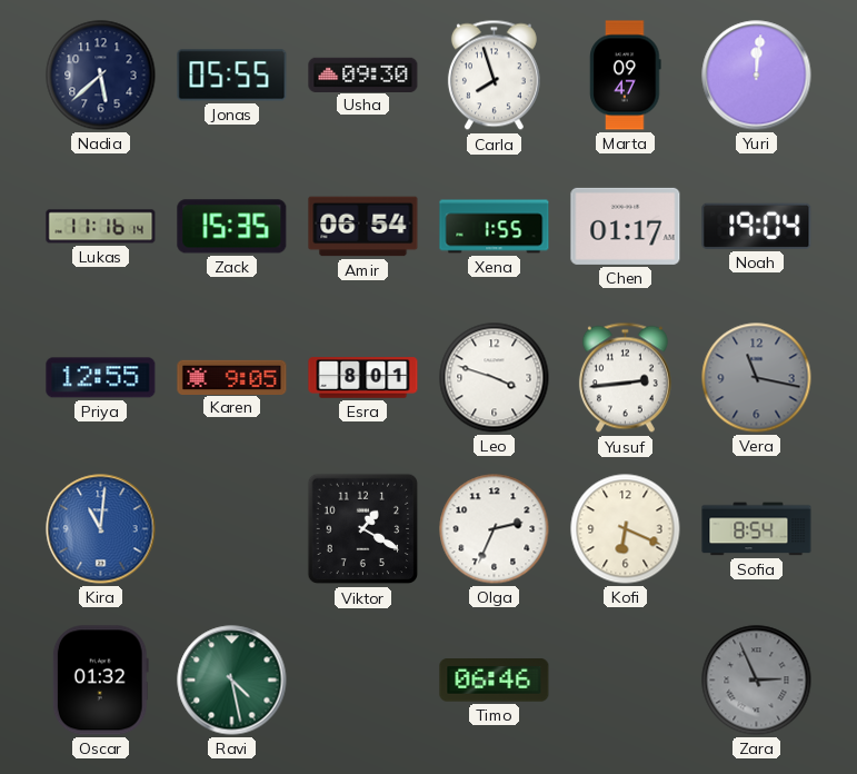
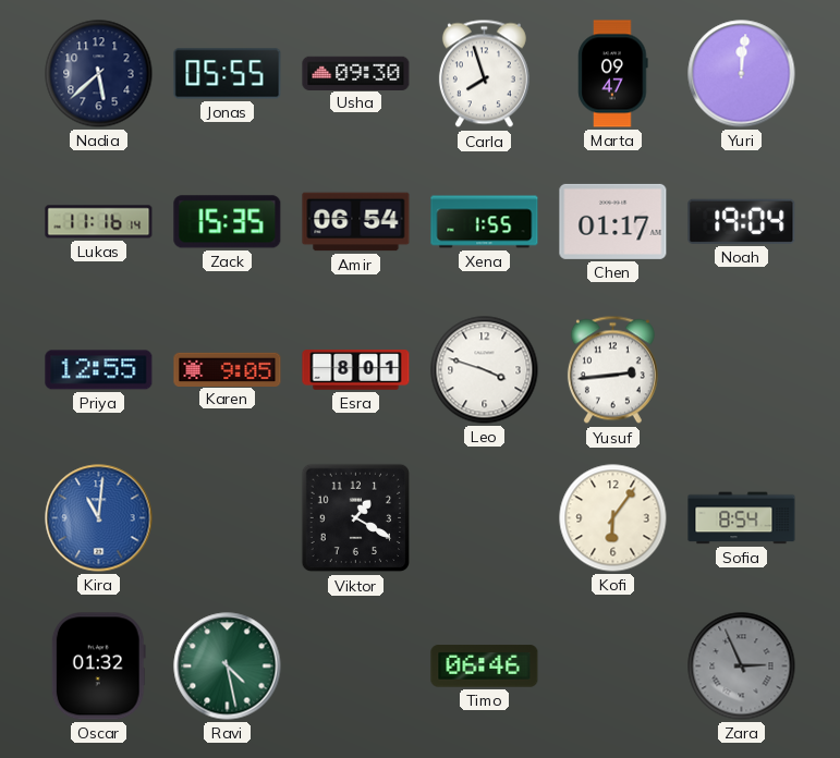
Vera: 11:17 -> none
Olga: 2:34 -> none
Kofi: 6:19 -> 6:06
